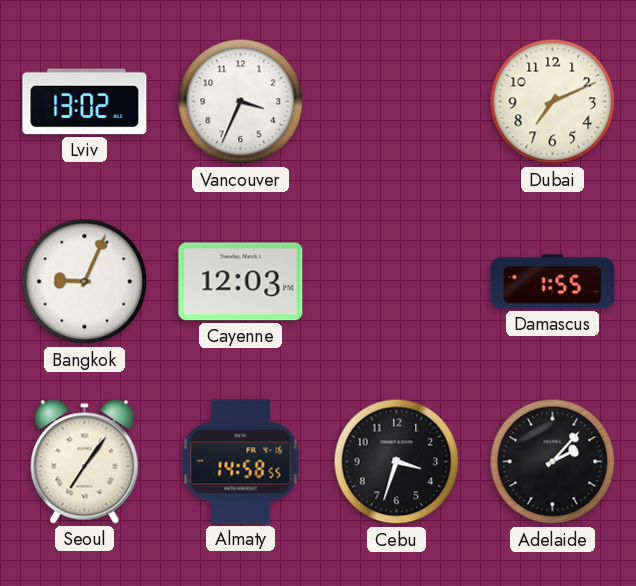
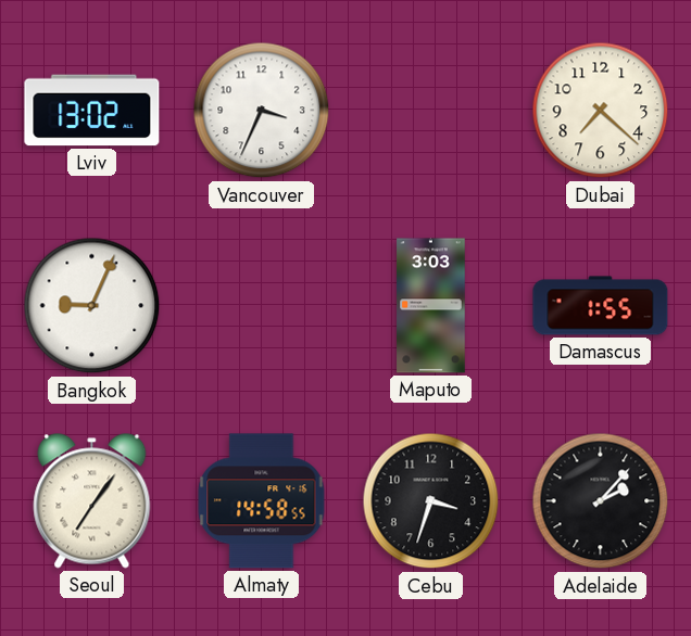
Dubai: 7:11 -> 7:22
Cayenne: 12:03 -> none
Maputo: none -> 3:03
